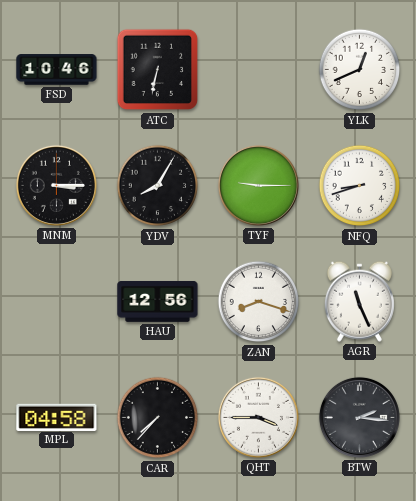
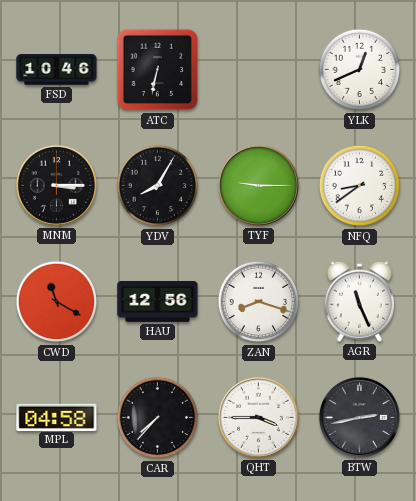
NFQ: 8:42 -> 8:39
CWD: none -> 11:20
BTW: 2:16 -> 2:43
